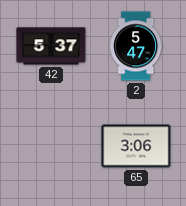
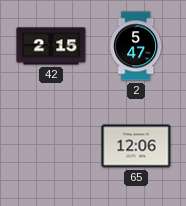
42: 5:37 -> 2:15
65: 3:06 -> 12:06
